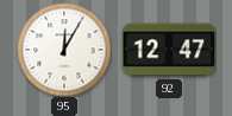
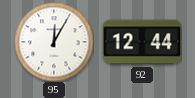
92: 12:47 -> 12:44
